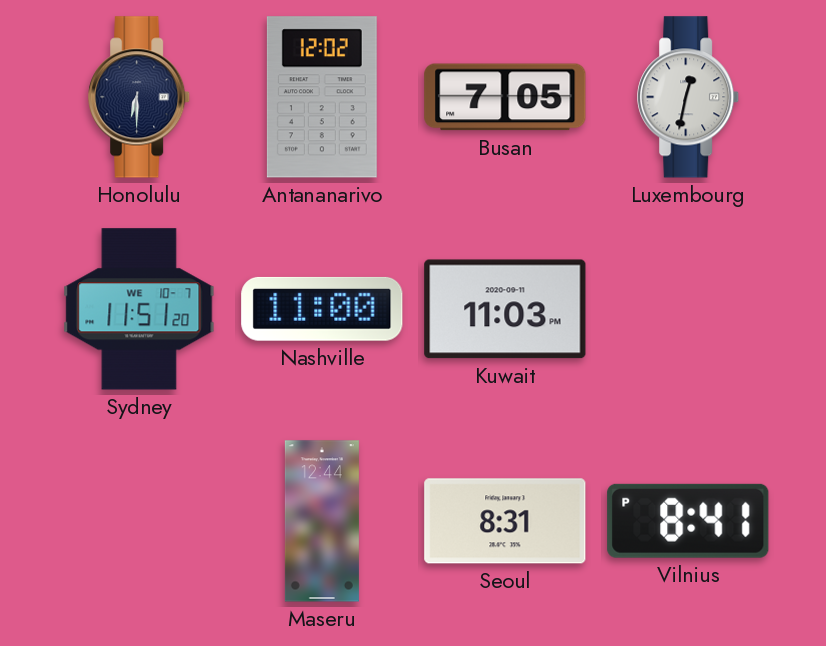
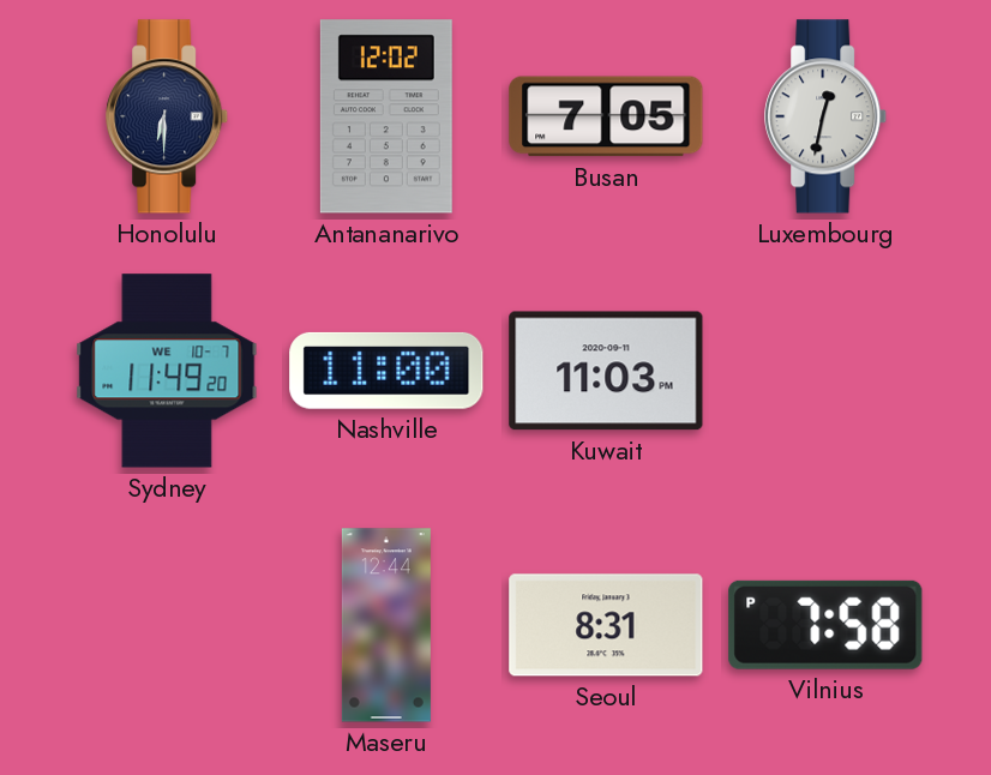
Sydney: 11:51 -> 11:49
Vilnius: 8:41 -> 7:58
